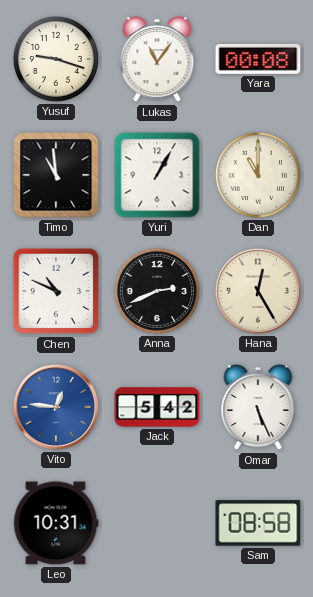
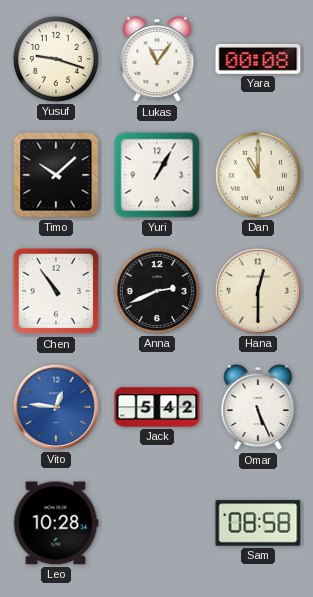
Timo: 10:59 -> 10:08
Chen: 10:49 -> 10:54
Hana: 12:25 -> 12:30
Leo: 10:31 -> 10:28
